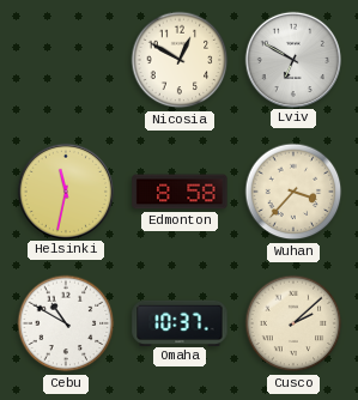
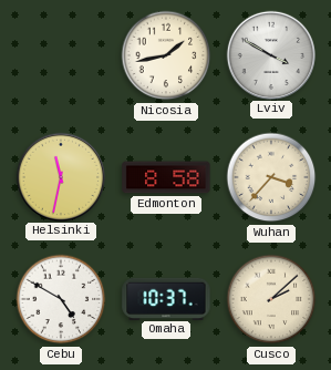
Nicosia: 12:50 -> 1:43
Lviv: 6:50 -> 3:50
Cebu: 10:50 -> 4:50
